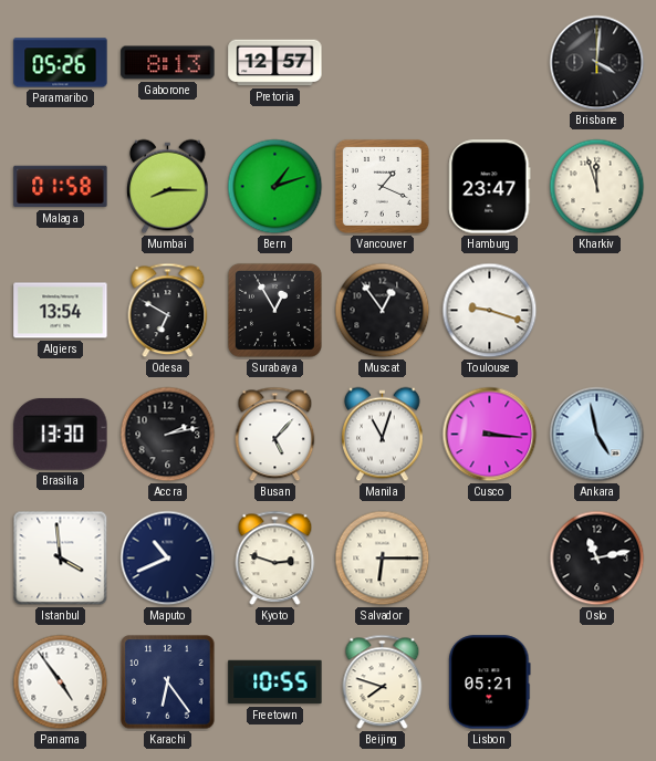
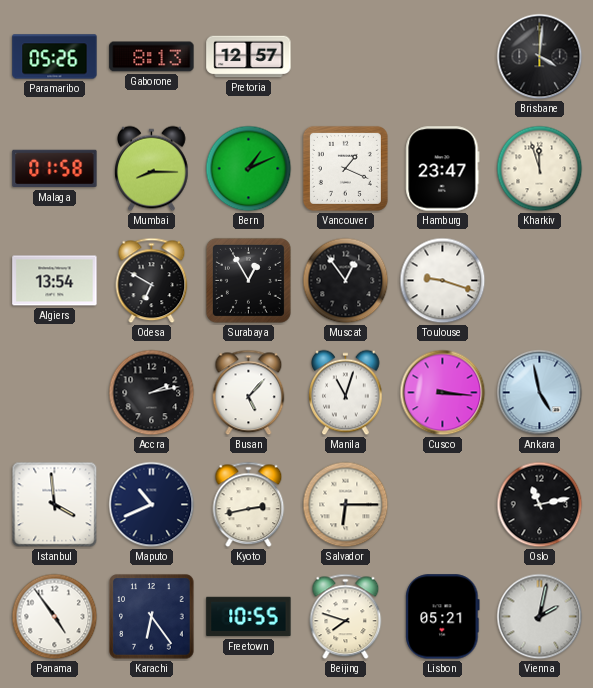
Bern: 1:12 -> 1:11
Brasilia: 13:30 -> none
Kyoto: 2:48 -> 2:43
Vienna: none -> 2:02
